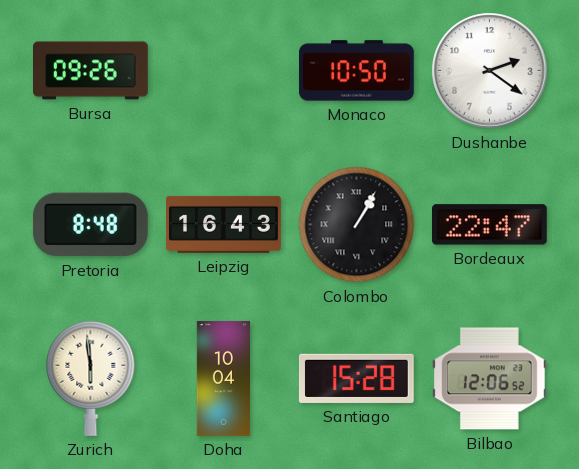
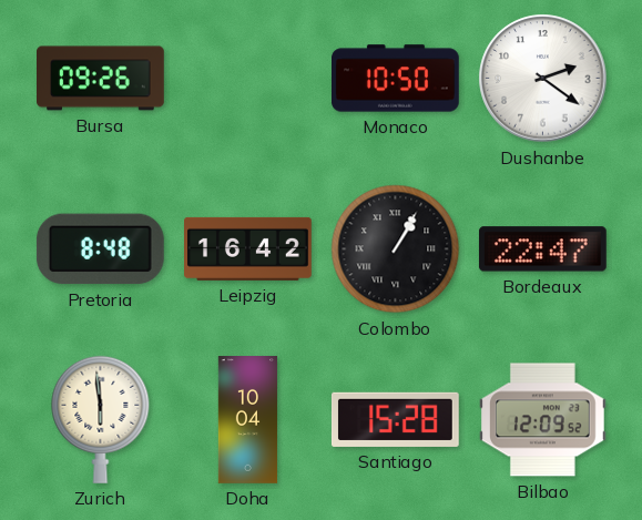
Leipzig: 16:43 -> 16:42
Bilbao: 12:06 -> 12:09
